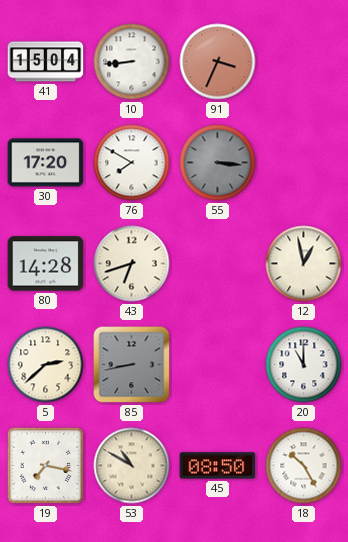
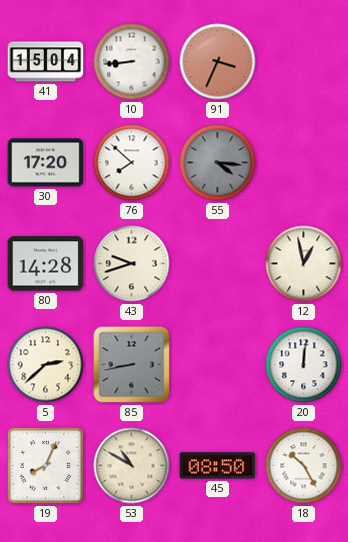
76: 7:50 -> 7:52
55: 3:16 -> 4:16
43: 6:42 -> 9:42
20: 11:00 -> 12:01
19: 7:17 -> 8:04
